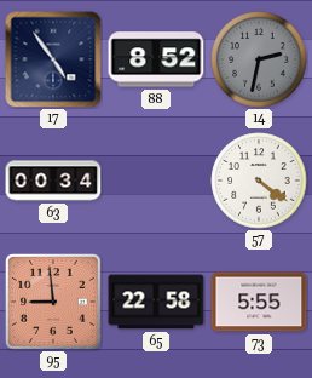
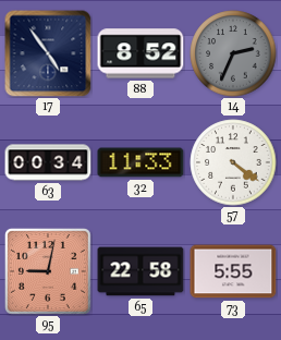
14: 2:32 -> 2:34
32: none -> 11:33
95: 8:59 -> 9:02
